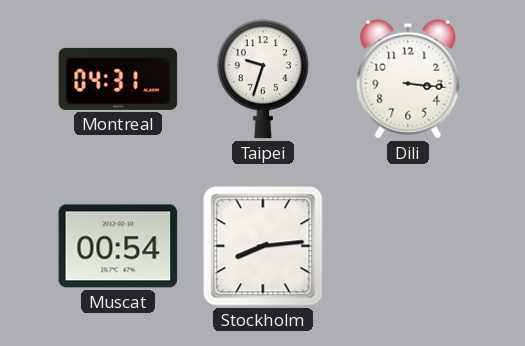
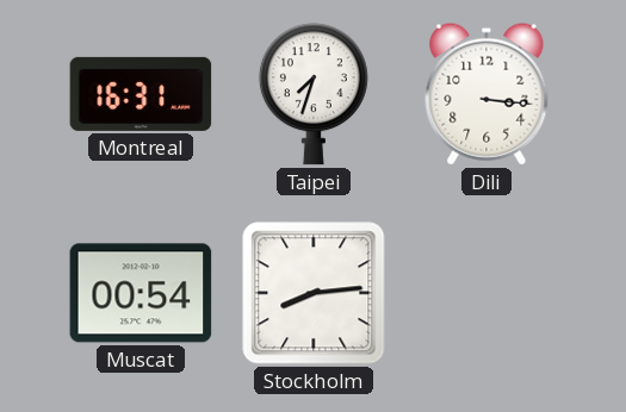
Montreal: 04:31 -> 16:31
Taipei: 9:33 -> 7:33
